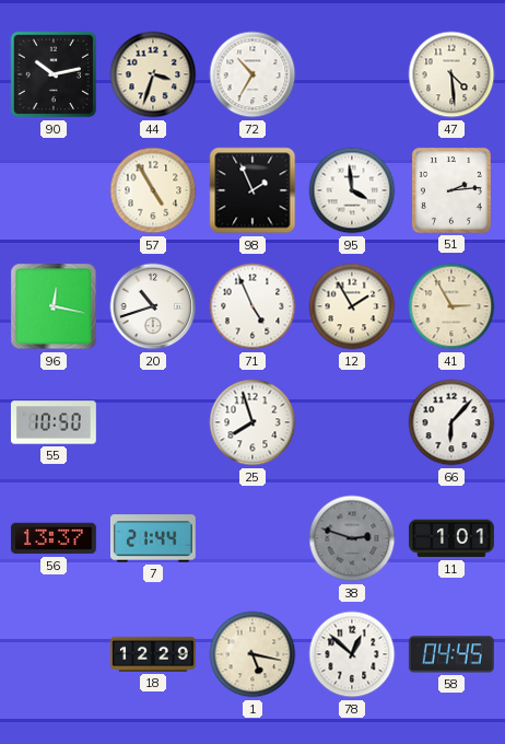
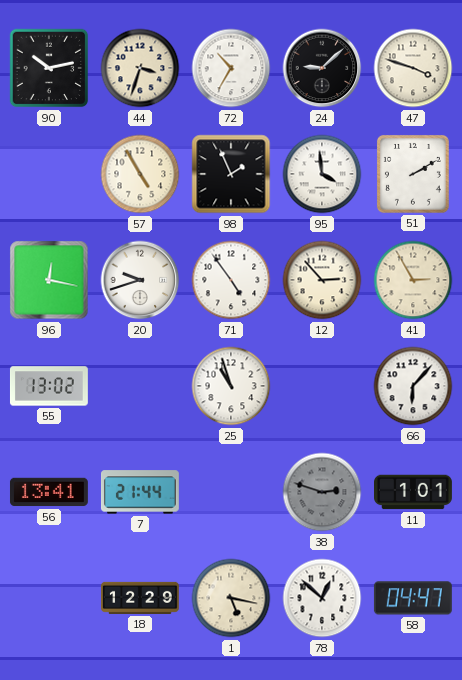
24: none -> 9:08
47: 4:29 -> 3:48
51: 2:14 -> 2:10
20: 10:42 -> 9:42
71: 4:56 -> 4:54
12: 1:55 -> 2:53
55: 10:50 -> 13:02
25: 7:57 -> 10:57
56: 13:37 -> 13:41
58: 04:45 -> 04:47
